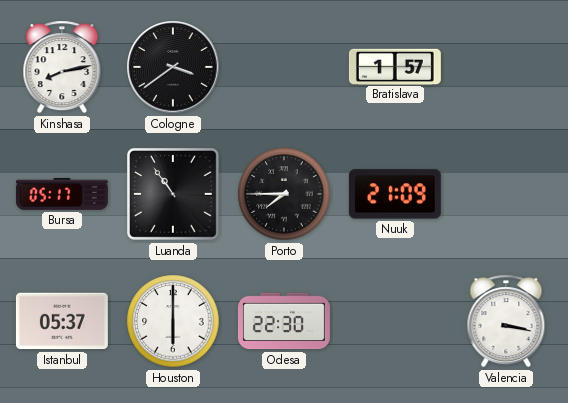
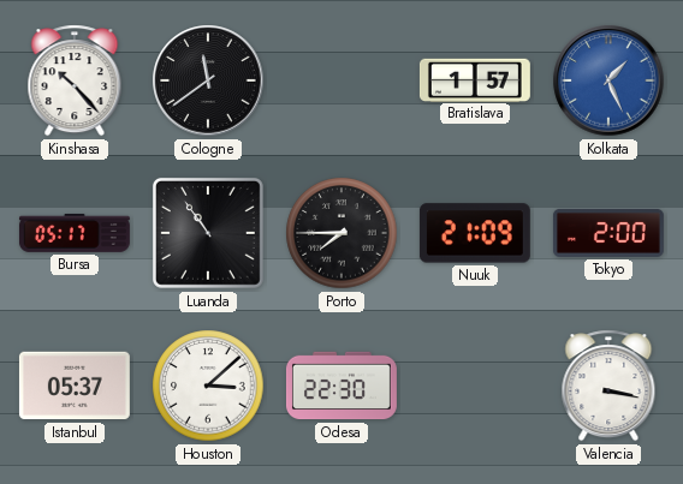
Kinshasa: 8:13 -> 10:23
Cologne: 3:39 -> 11:39
Kolkata: none -> 1:26
Tokyo: none -> 2:00
Houston: 6:00 -> 3:08
